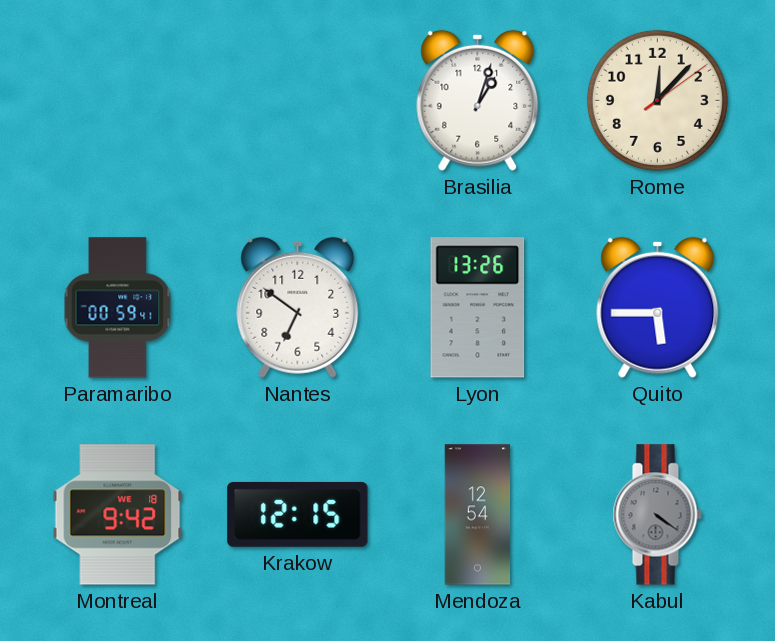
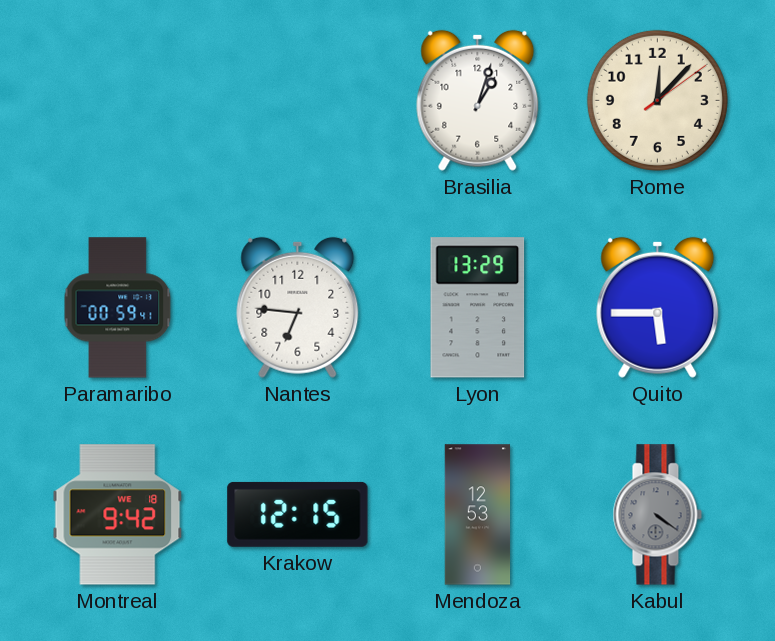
Nantes: 6:51 -> 6:46
Lyon: 13:26 -> 13:29
Mendoza: 12:54 -> 12:53
